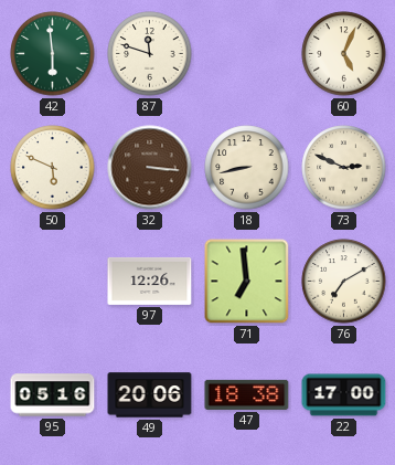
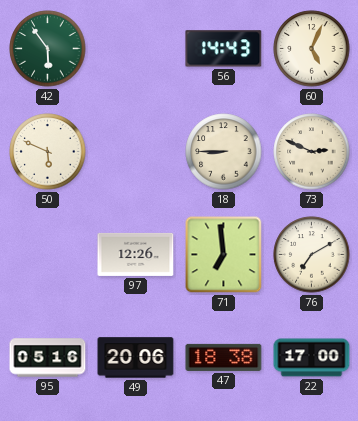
42: 5:59 -> 5:54
87: 11:48 -> none
56: none -> 14:43
32: 3:16 -> none
18: 8:43 -> 8:45
